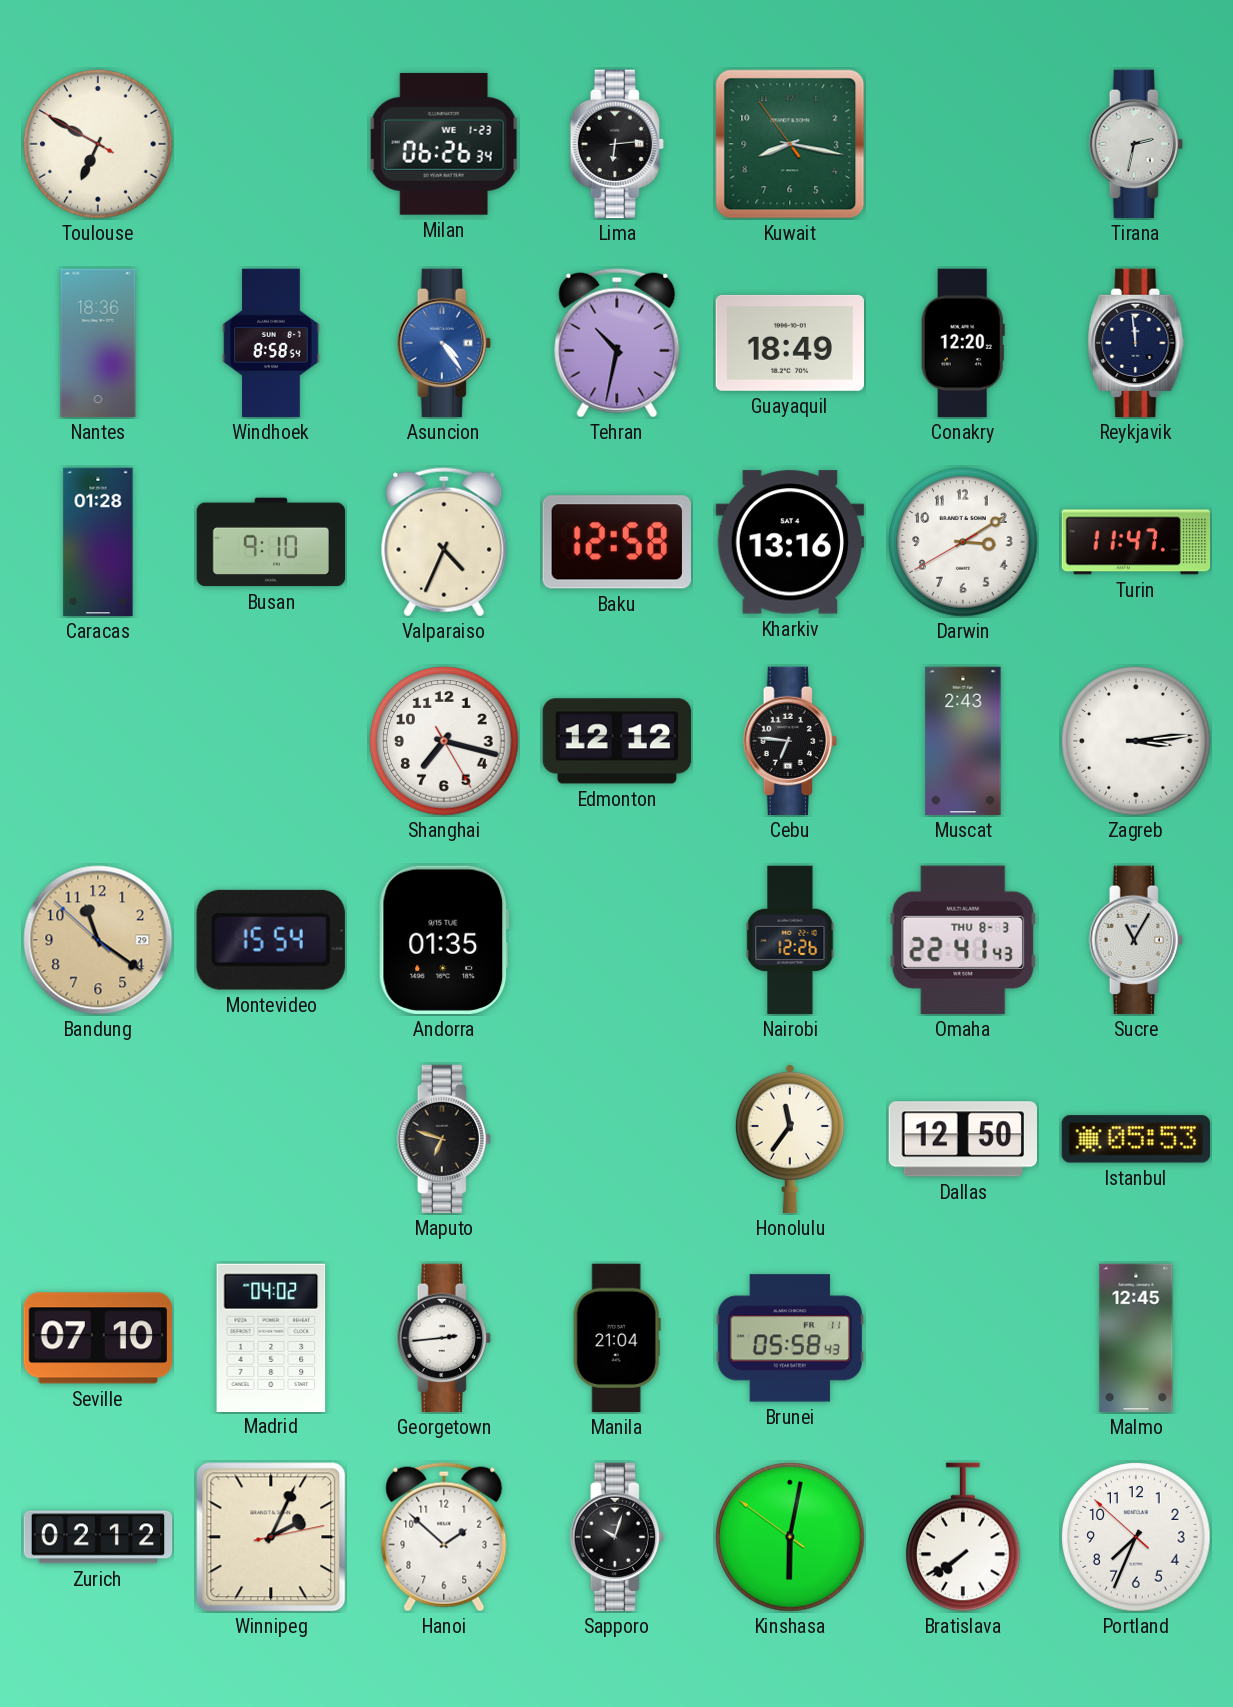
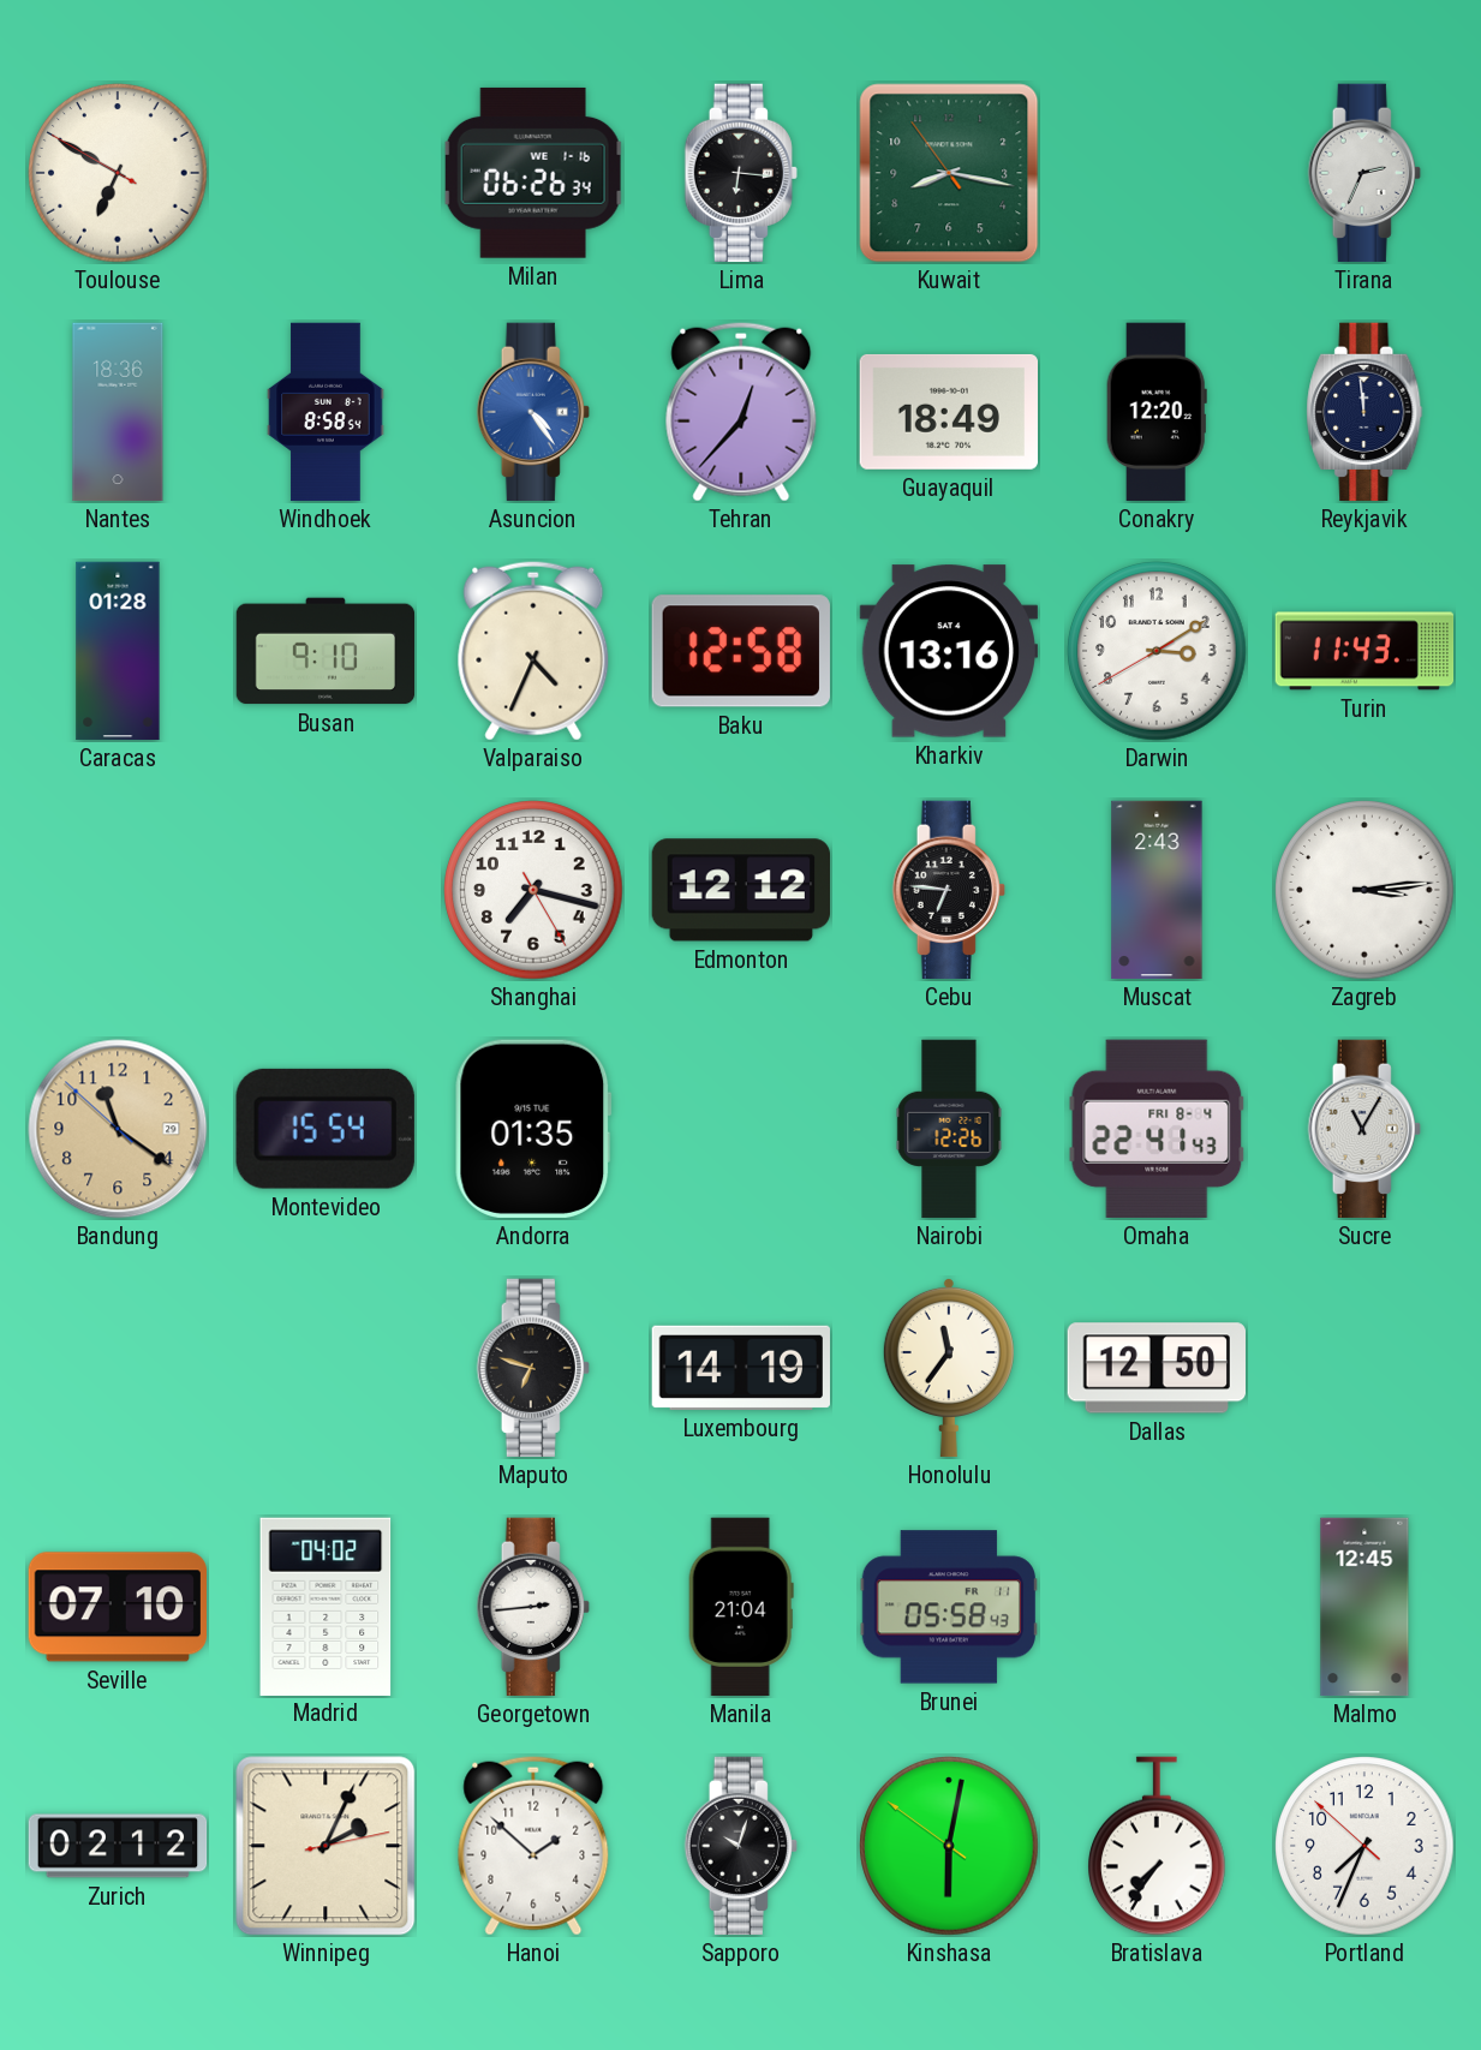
Milan date: WE 1-23 -> WE 1-16
Lima: 6:14 -> 6:16
Tirana: 2:32 -> 2:34
Tehran: 10:32 -> 12:37
Turin: 11:47 -> 11:43
Omaha date: THU 8-3 -> FRI 8-4
Luxembourg: none -> 14:19
Istanbul: 05:53 -> none
Bratislava: 7:39 -> 7:36
